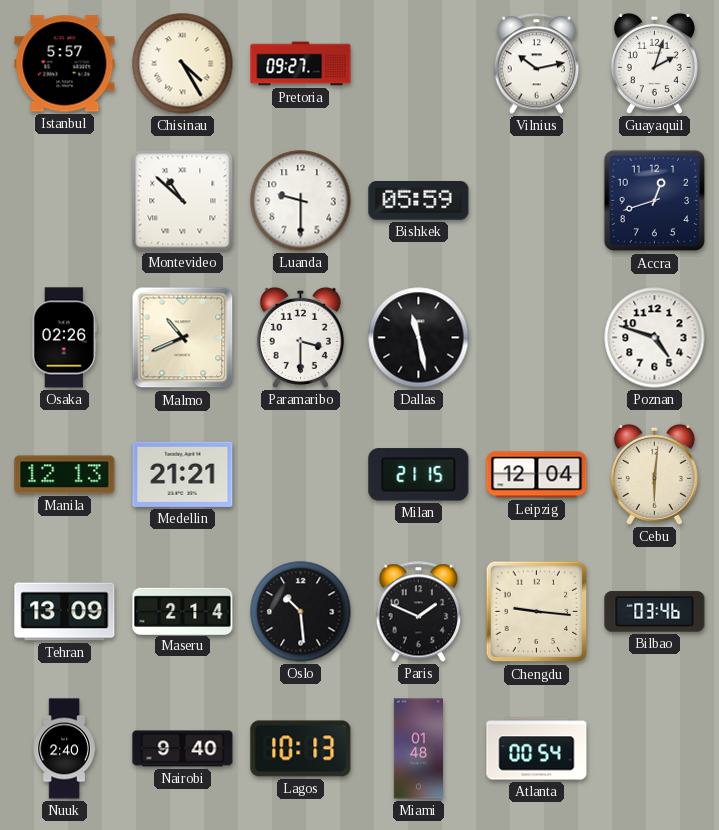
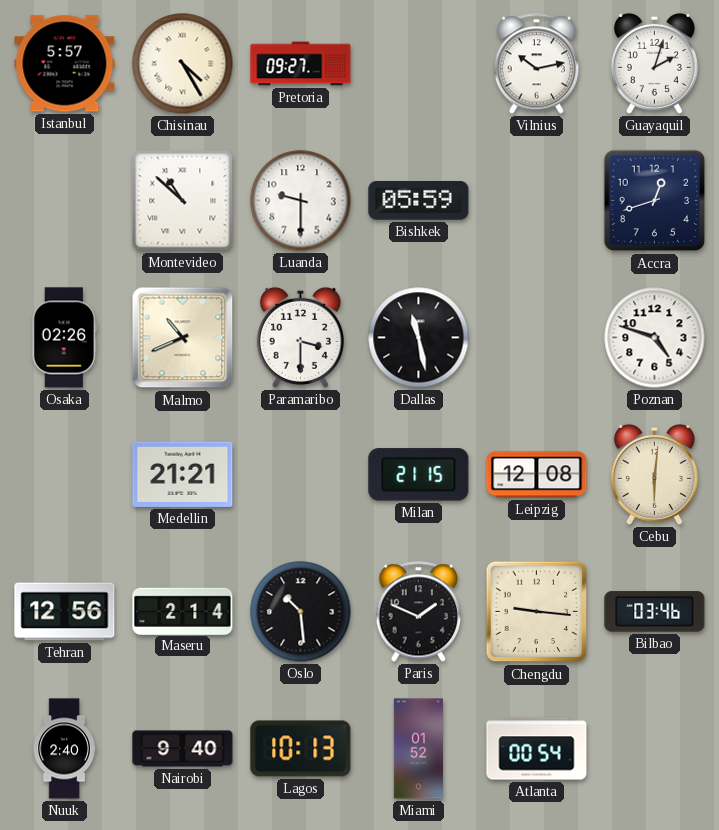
Manila: 12:13 -> none
Leipzig: 12:04 -> 12:08
Tehran: 13:09 -> 12:56
Miami: 01:48 -> 01:52
